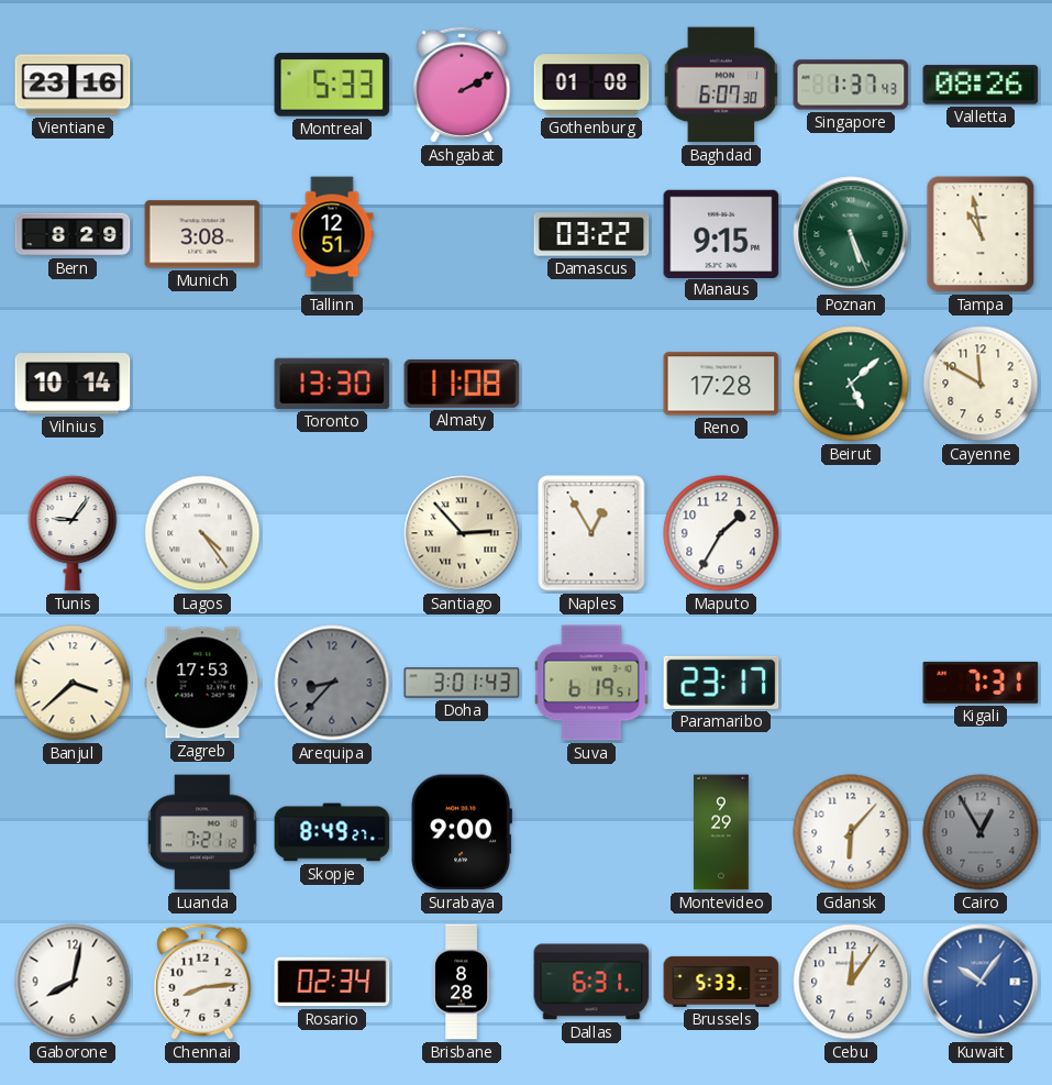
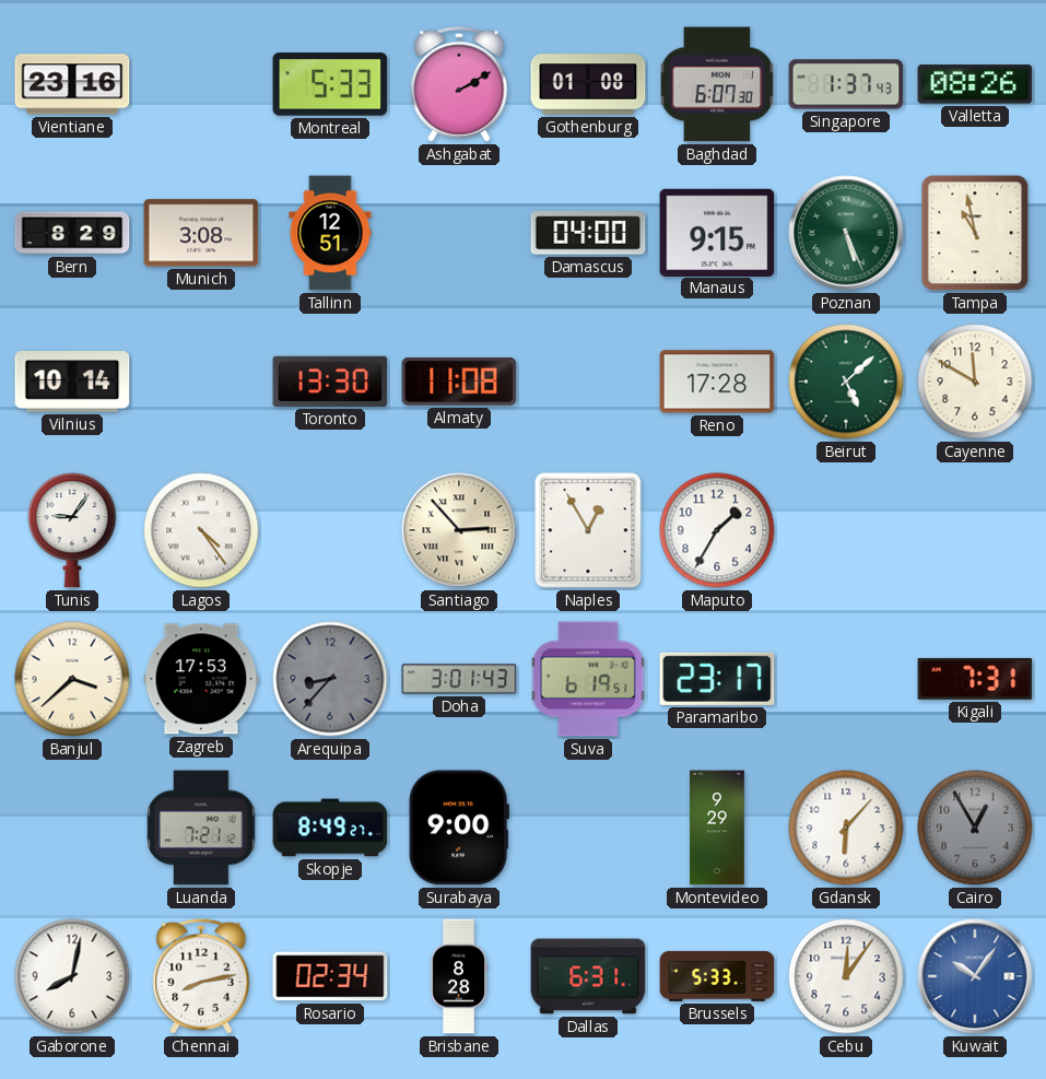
Damascus: 03:22 -> 04:00
Chennai: 8:14 -> 8:13
